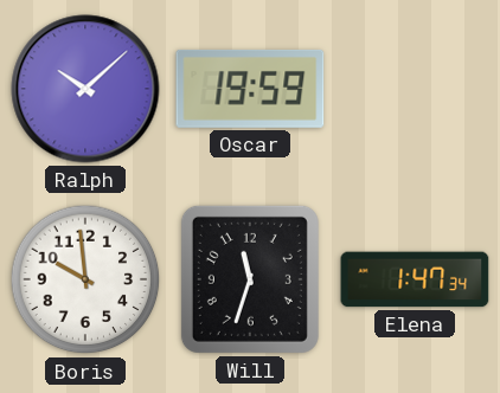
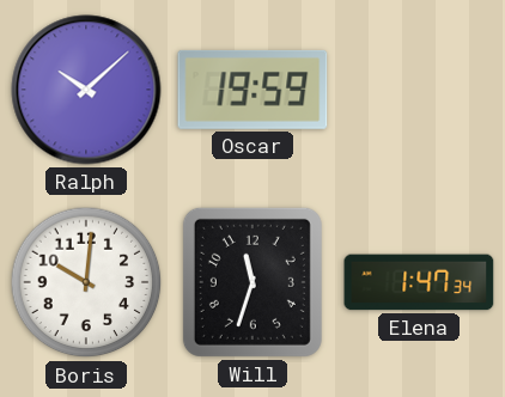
Boris: 9:59 -> 10:01
